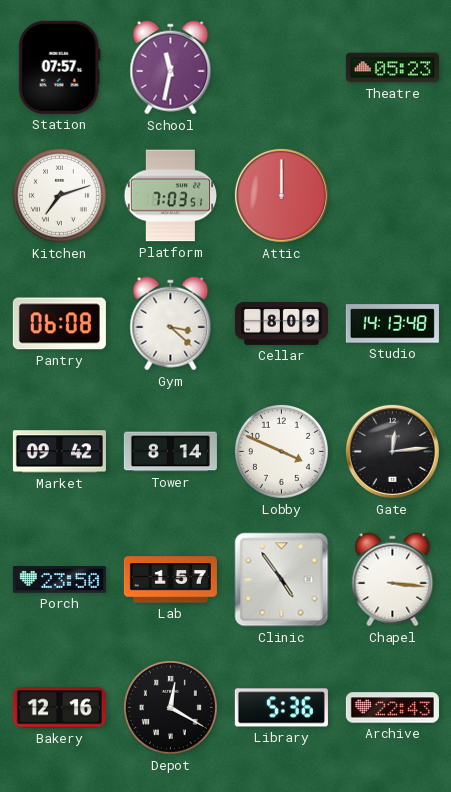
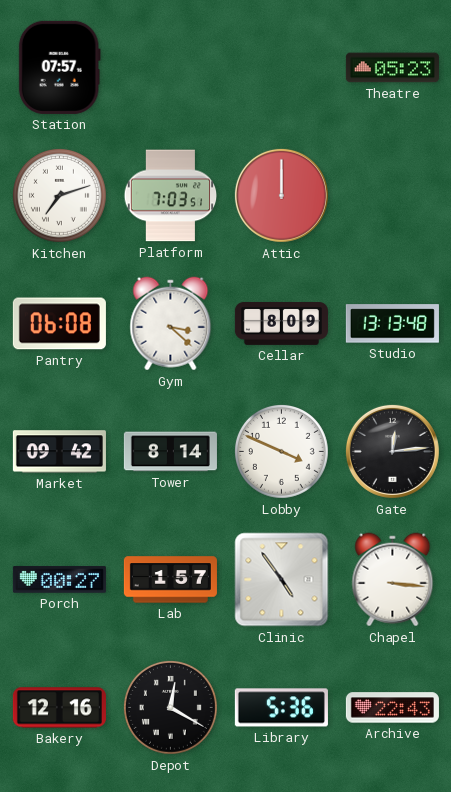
School: 11:32 -> none
Studio: 14:13 -> 13:13
Porch: 23:50 -> 00:27
